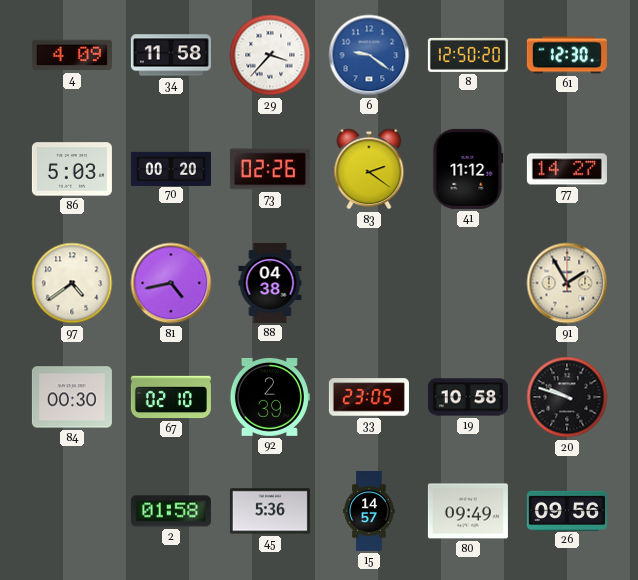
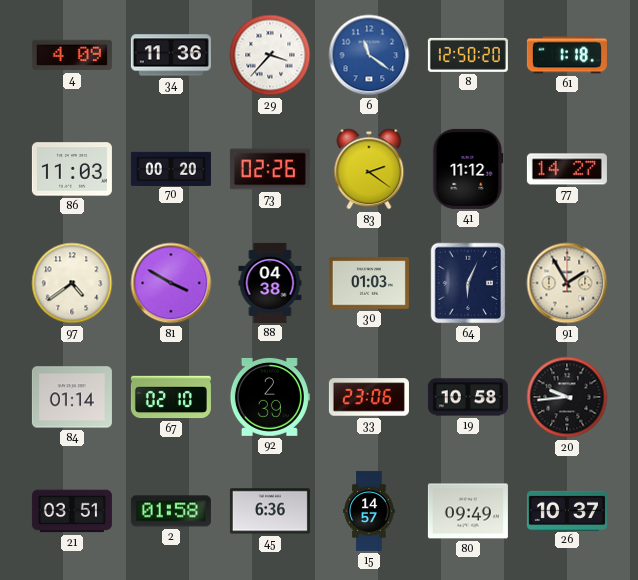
34: 11:58 -> 11:36
6: 9:21 -> 11:21
61: 12:30 -> 1:18
86: 5:03 -> 11:03
81: 4:43 -> 3:50
30: none -> 01:03
64: none -> 6:04
84: 00:30 -> 01:14
33: 23:05 -> 23:06
20: 9:48 -> 9:44
21: none -> 03:51
45: 5:36 -> 6:36
26: 09:56 -> 10:37
